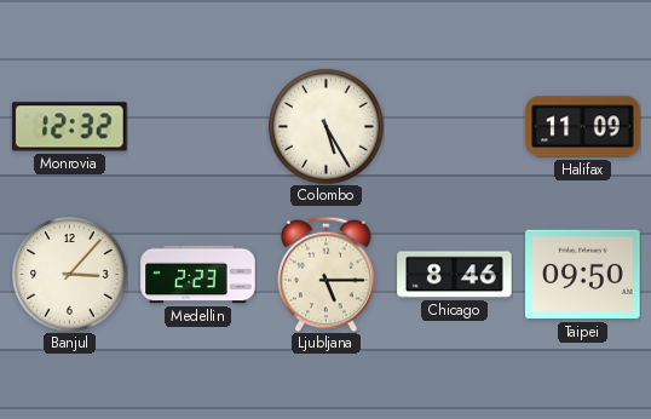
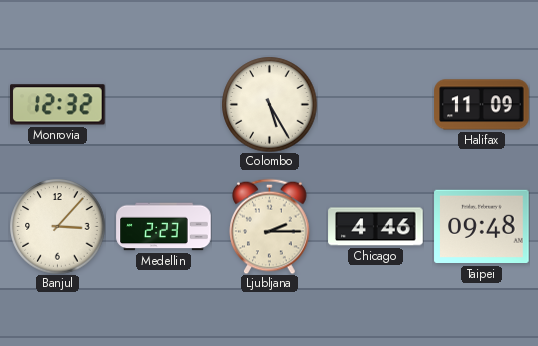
Ljubljana: 5:15 -> 2:15
Chicago: 8:46 -> 4:46
Taipei: 09:50 -> 09:48
